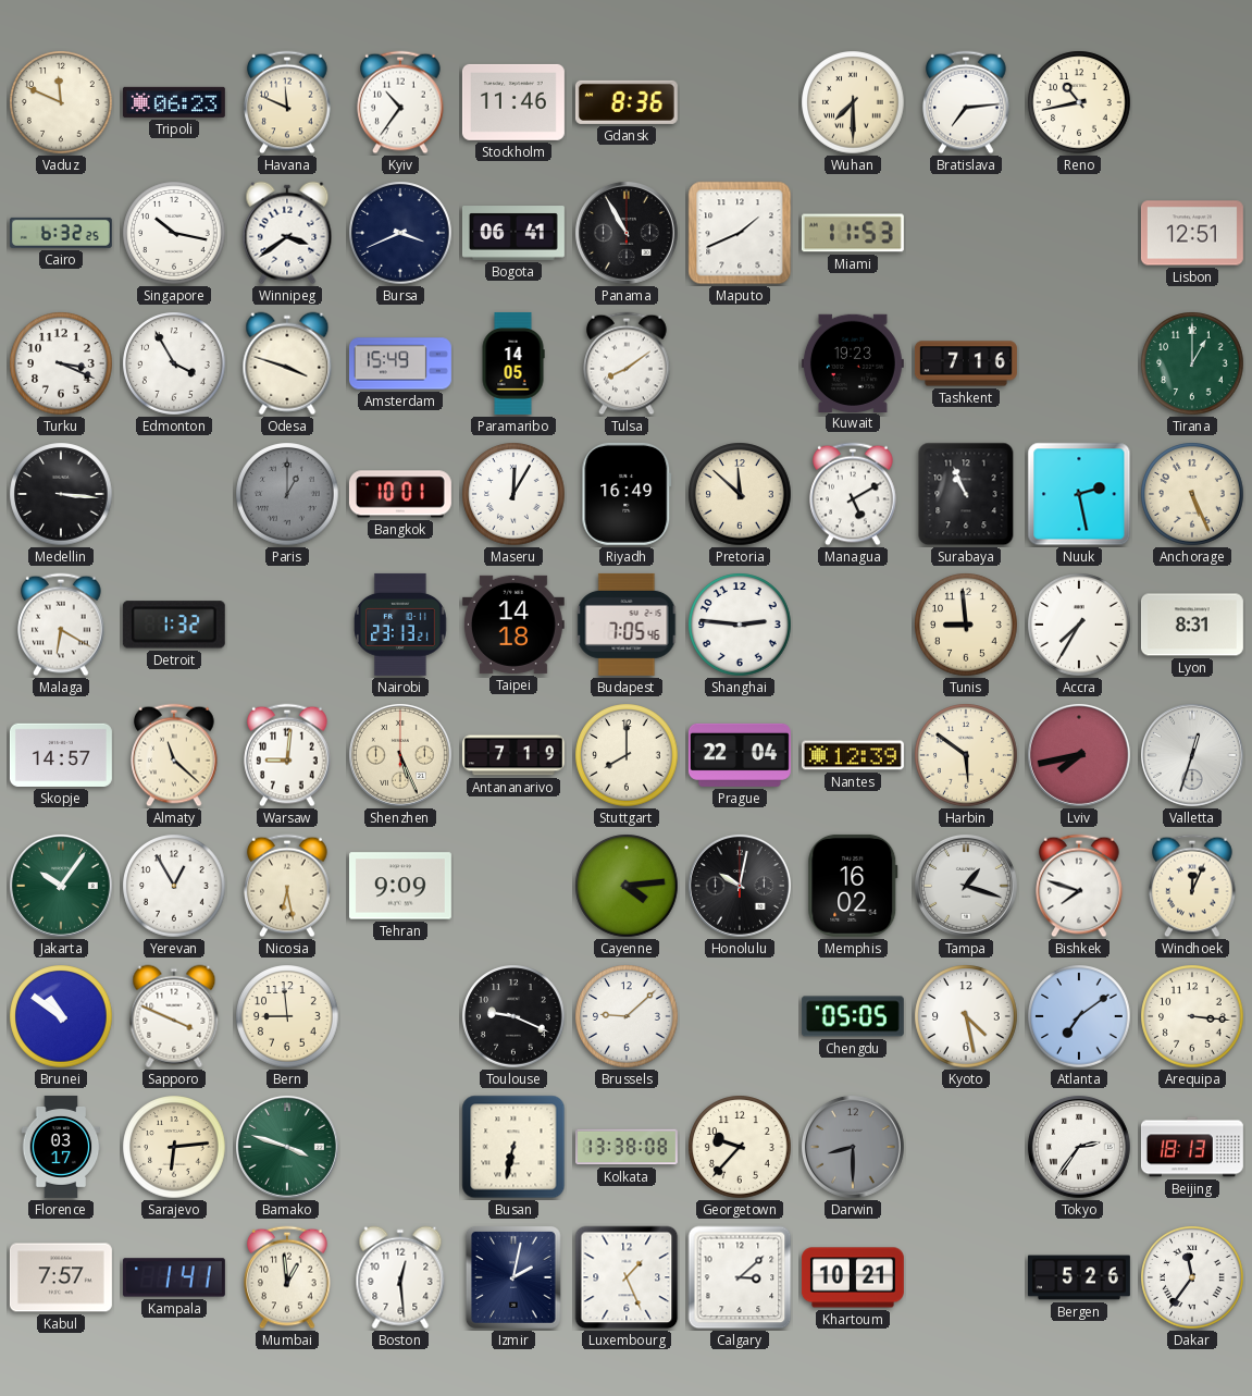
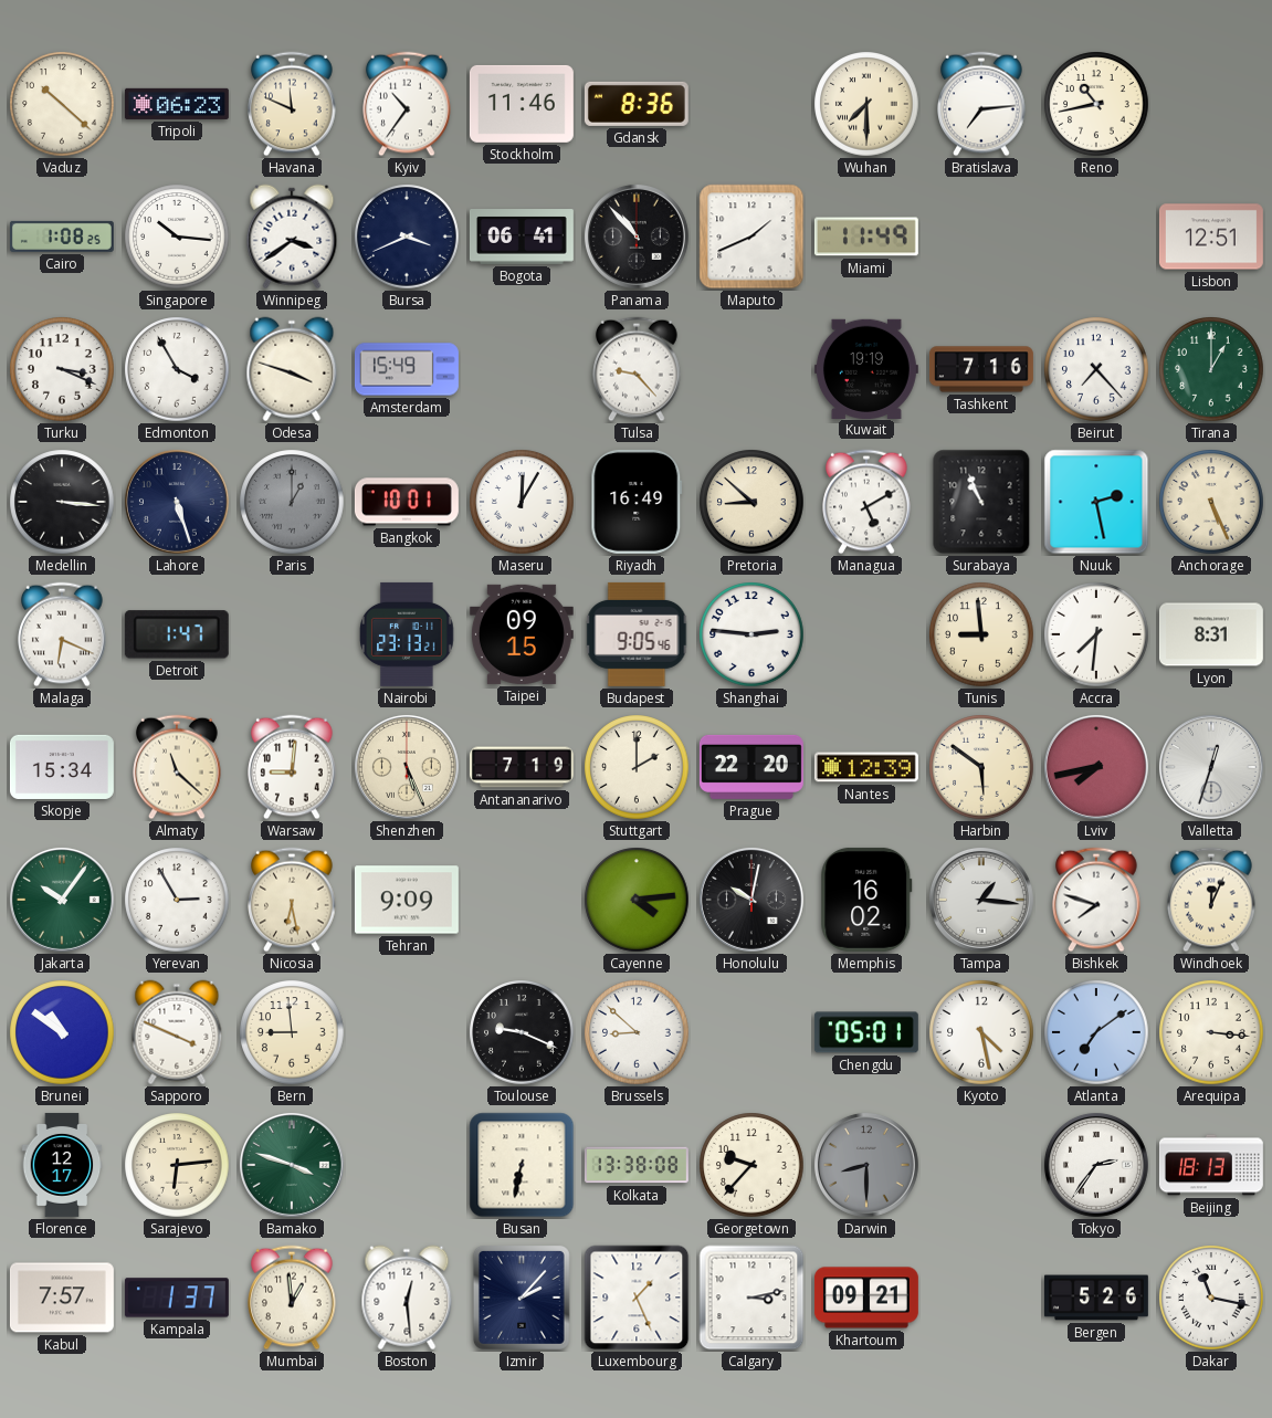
Vaduz: 11:49 -> 10:22
Cairo: 6:32 -> 1:08
Singapore: 10:17 -> 10:16
Panama: 10:55 -> 10:53
Miami: 11:53 -> 11:49
Paramaribo: 14:05 -> none
Tulsa: 8:09 -> 9:23
Kuwait: 19:23 -> 19:19
Beirut: none -> 7:23
Lahore: none -> 5:27
Pretoria: 11:52 -> 8:52
Malaga: 6:20 -> 6:19
Detroit: 1:32 -> 1:47
Taipei: 14:18 -> 09:15
Budapest: 7:05 -> 9:05
Accra: 7:35 -> 7:31
Skopje: 14:57 -> 15:34
Stuttgart: 8:00 -> 2:00
Prague: 22:04 -> 22:20
Yerevan: 12:55 -> 2:55
Tampa: 1:18 -> 1:16
Brussels: 9:08 -> 8:52
Chengdu: 05:05 -> 05:01
Florence: 03:17 -> 12:17
Kampala: 1:41 -> 1:37
Izmir: 2:02 -> 2:07
Calgary: 3:08 -> 3:13
Khartoum: 10:21 -> 09:21
Dakar: 11:36 -> 11:17
